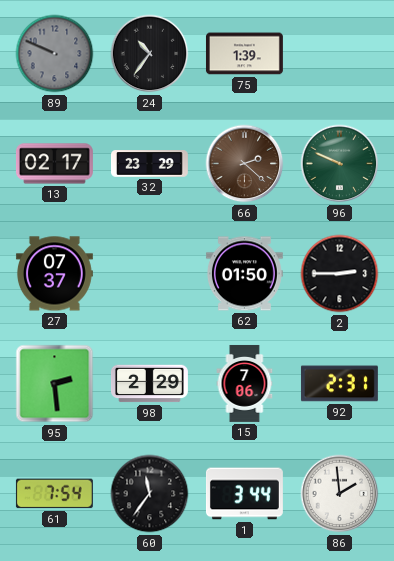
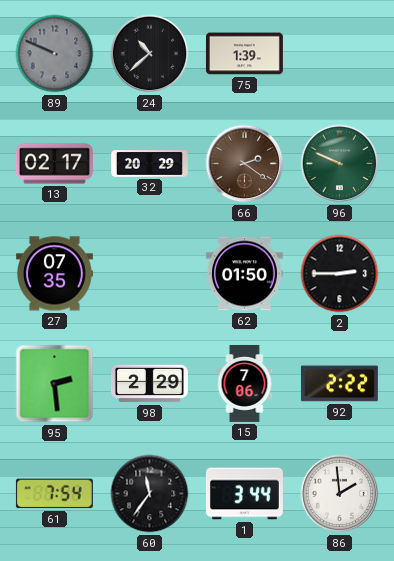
24: 10:36 -> 10:38
32: 23:29 -> 20:29
66: 2:22 -> 2:21
27: 07:37 -> 07:35
92: 2:31 -> 2:22
